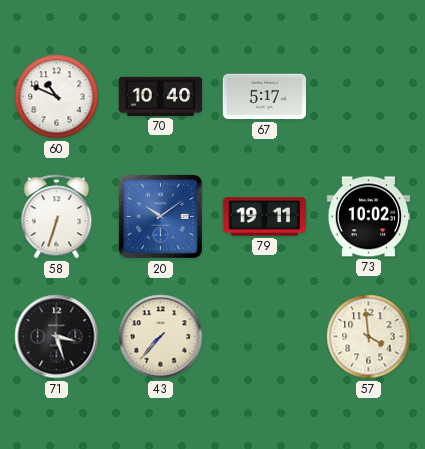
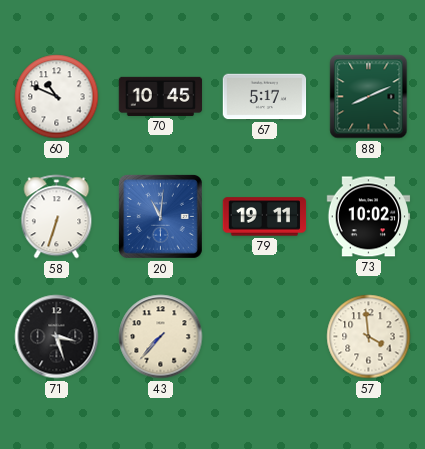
70: 10:40 -> 10:45
88: none -> 8:11
20: 10:09 -> 11:01
